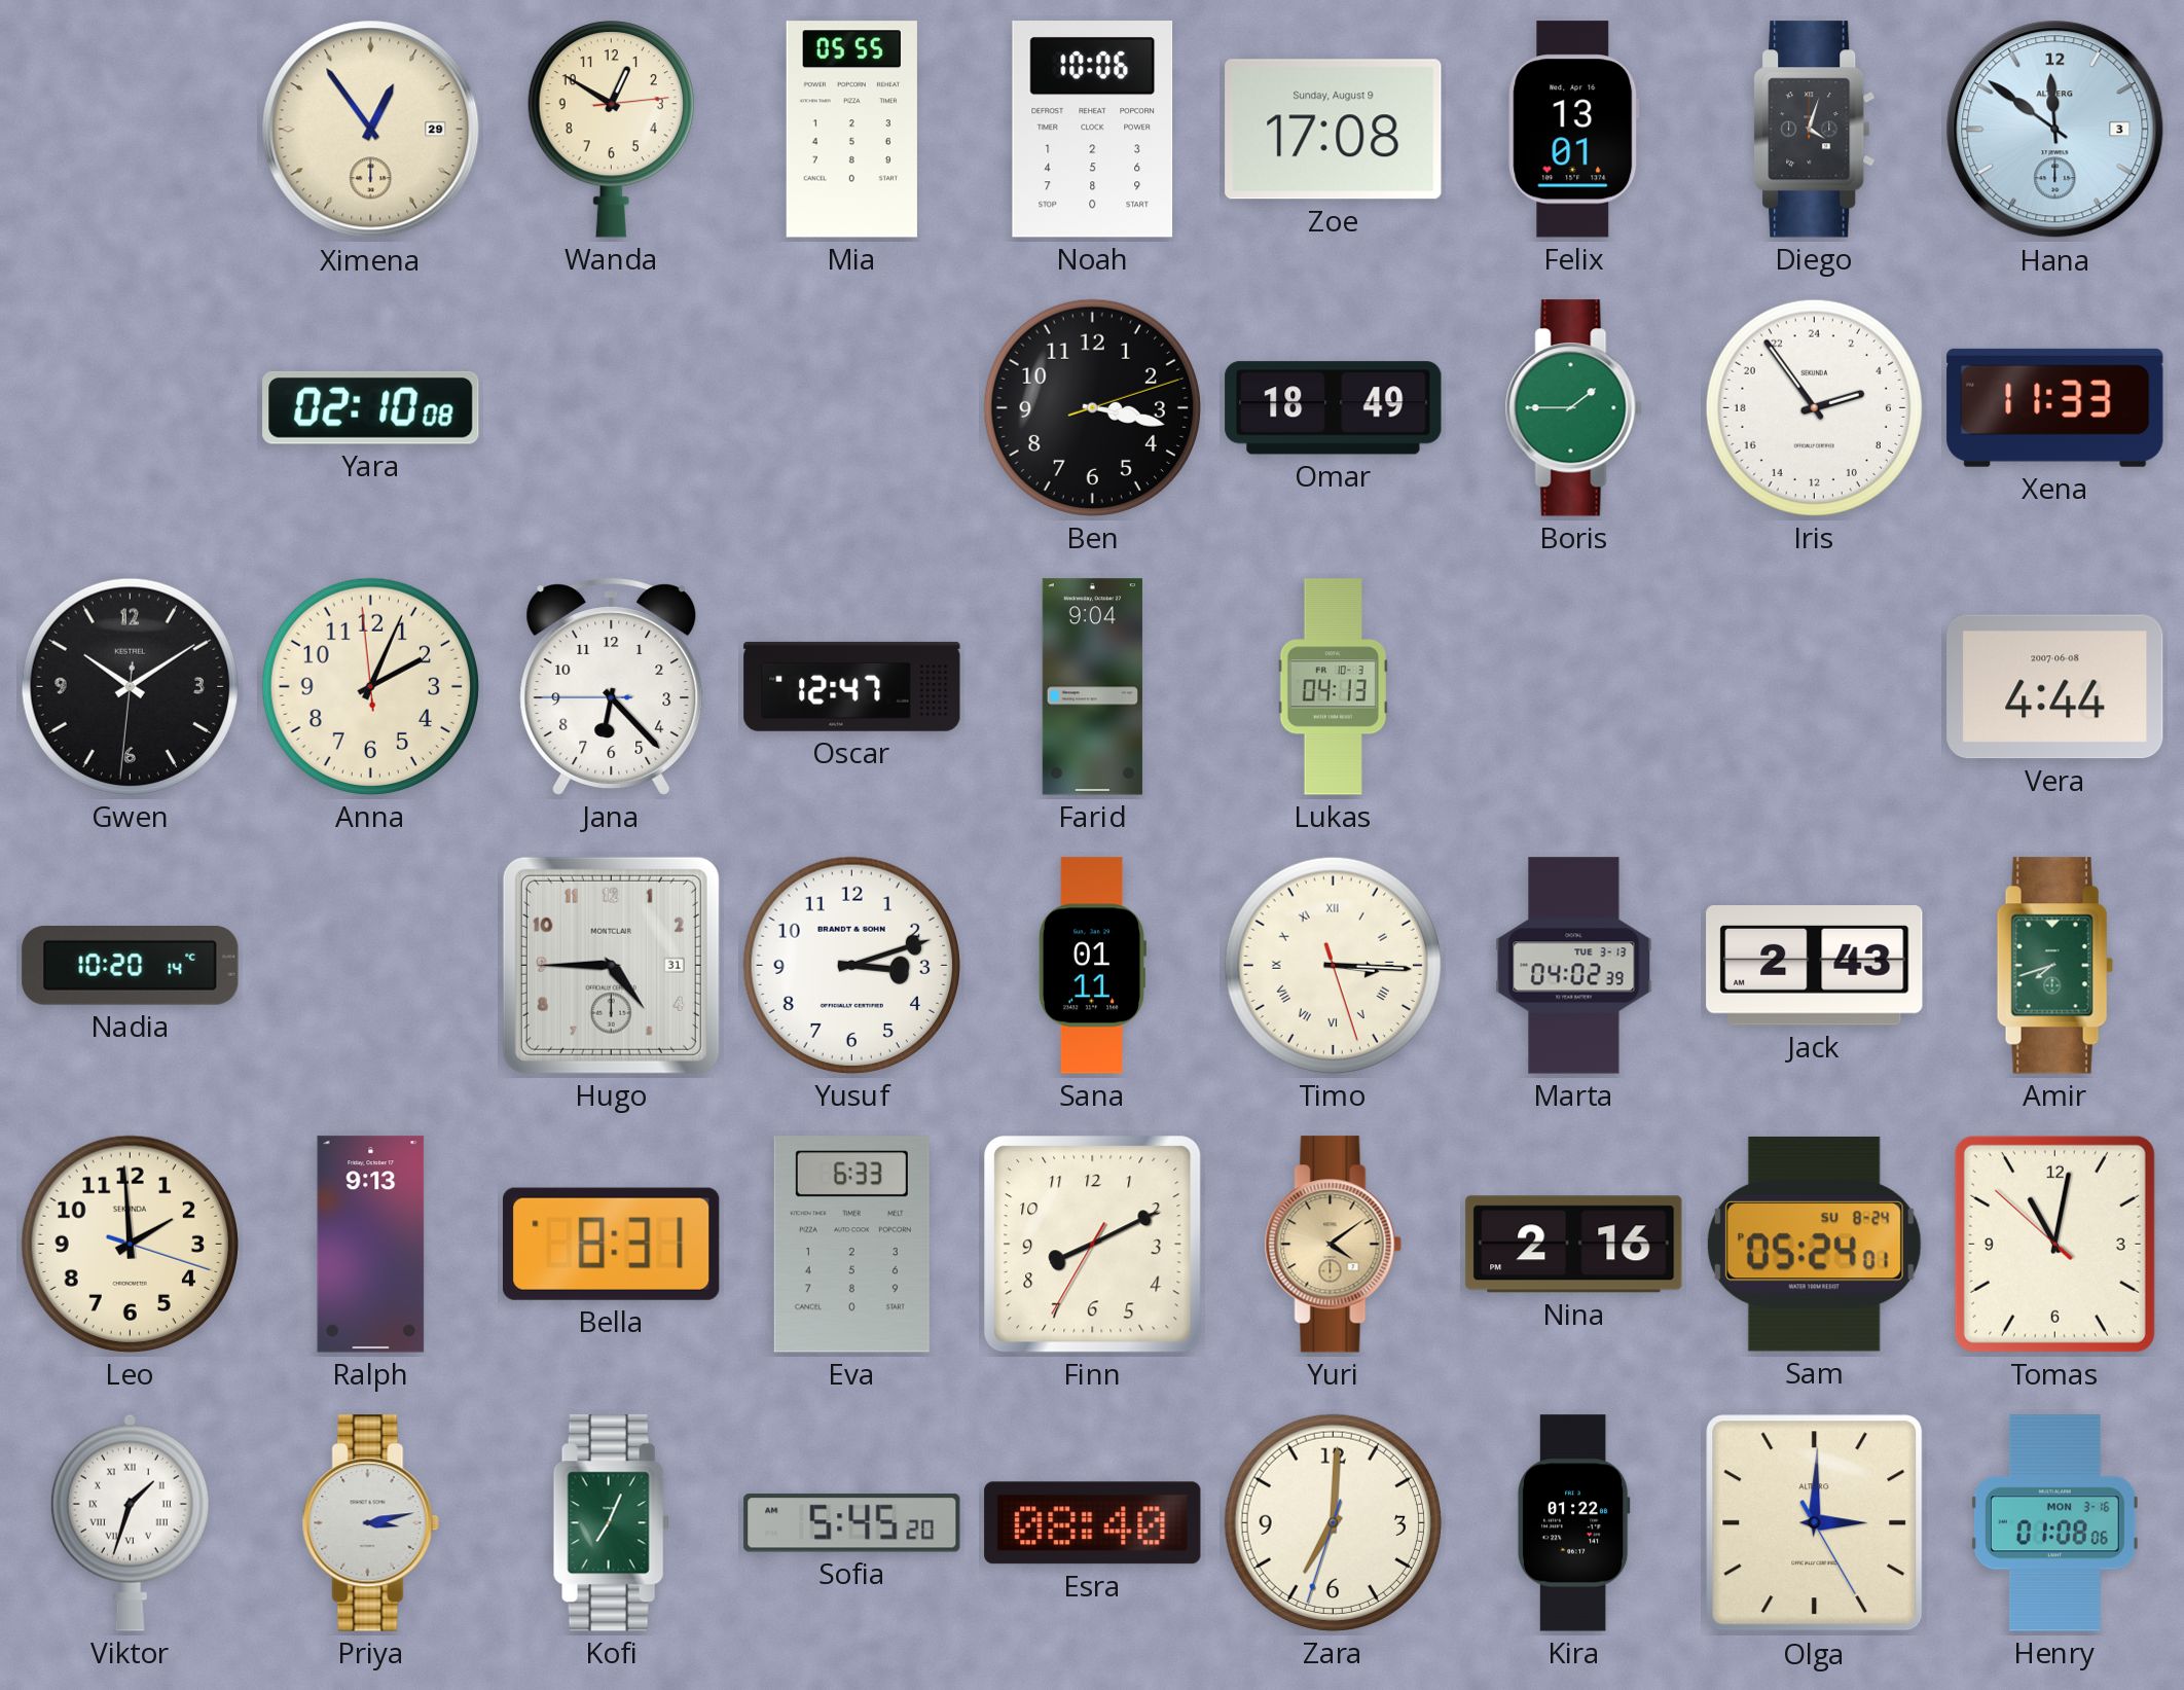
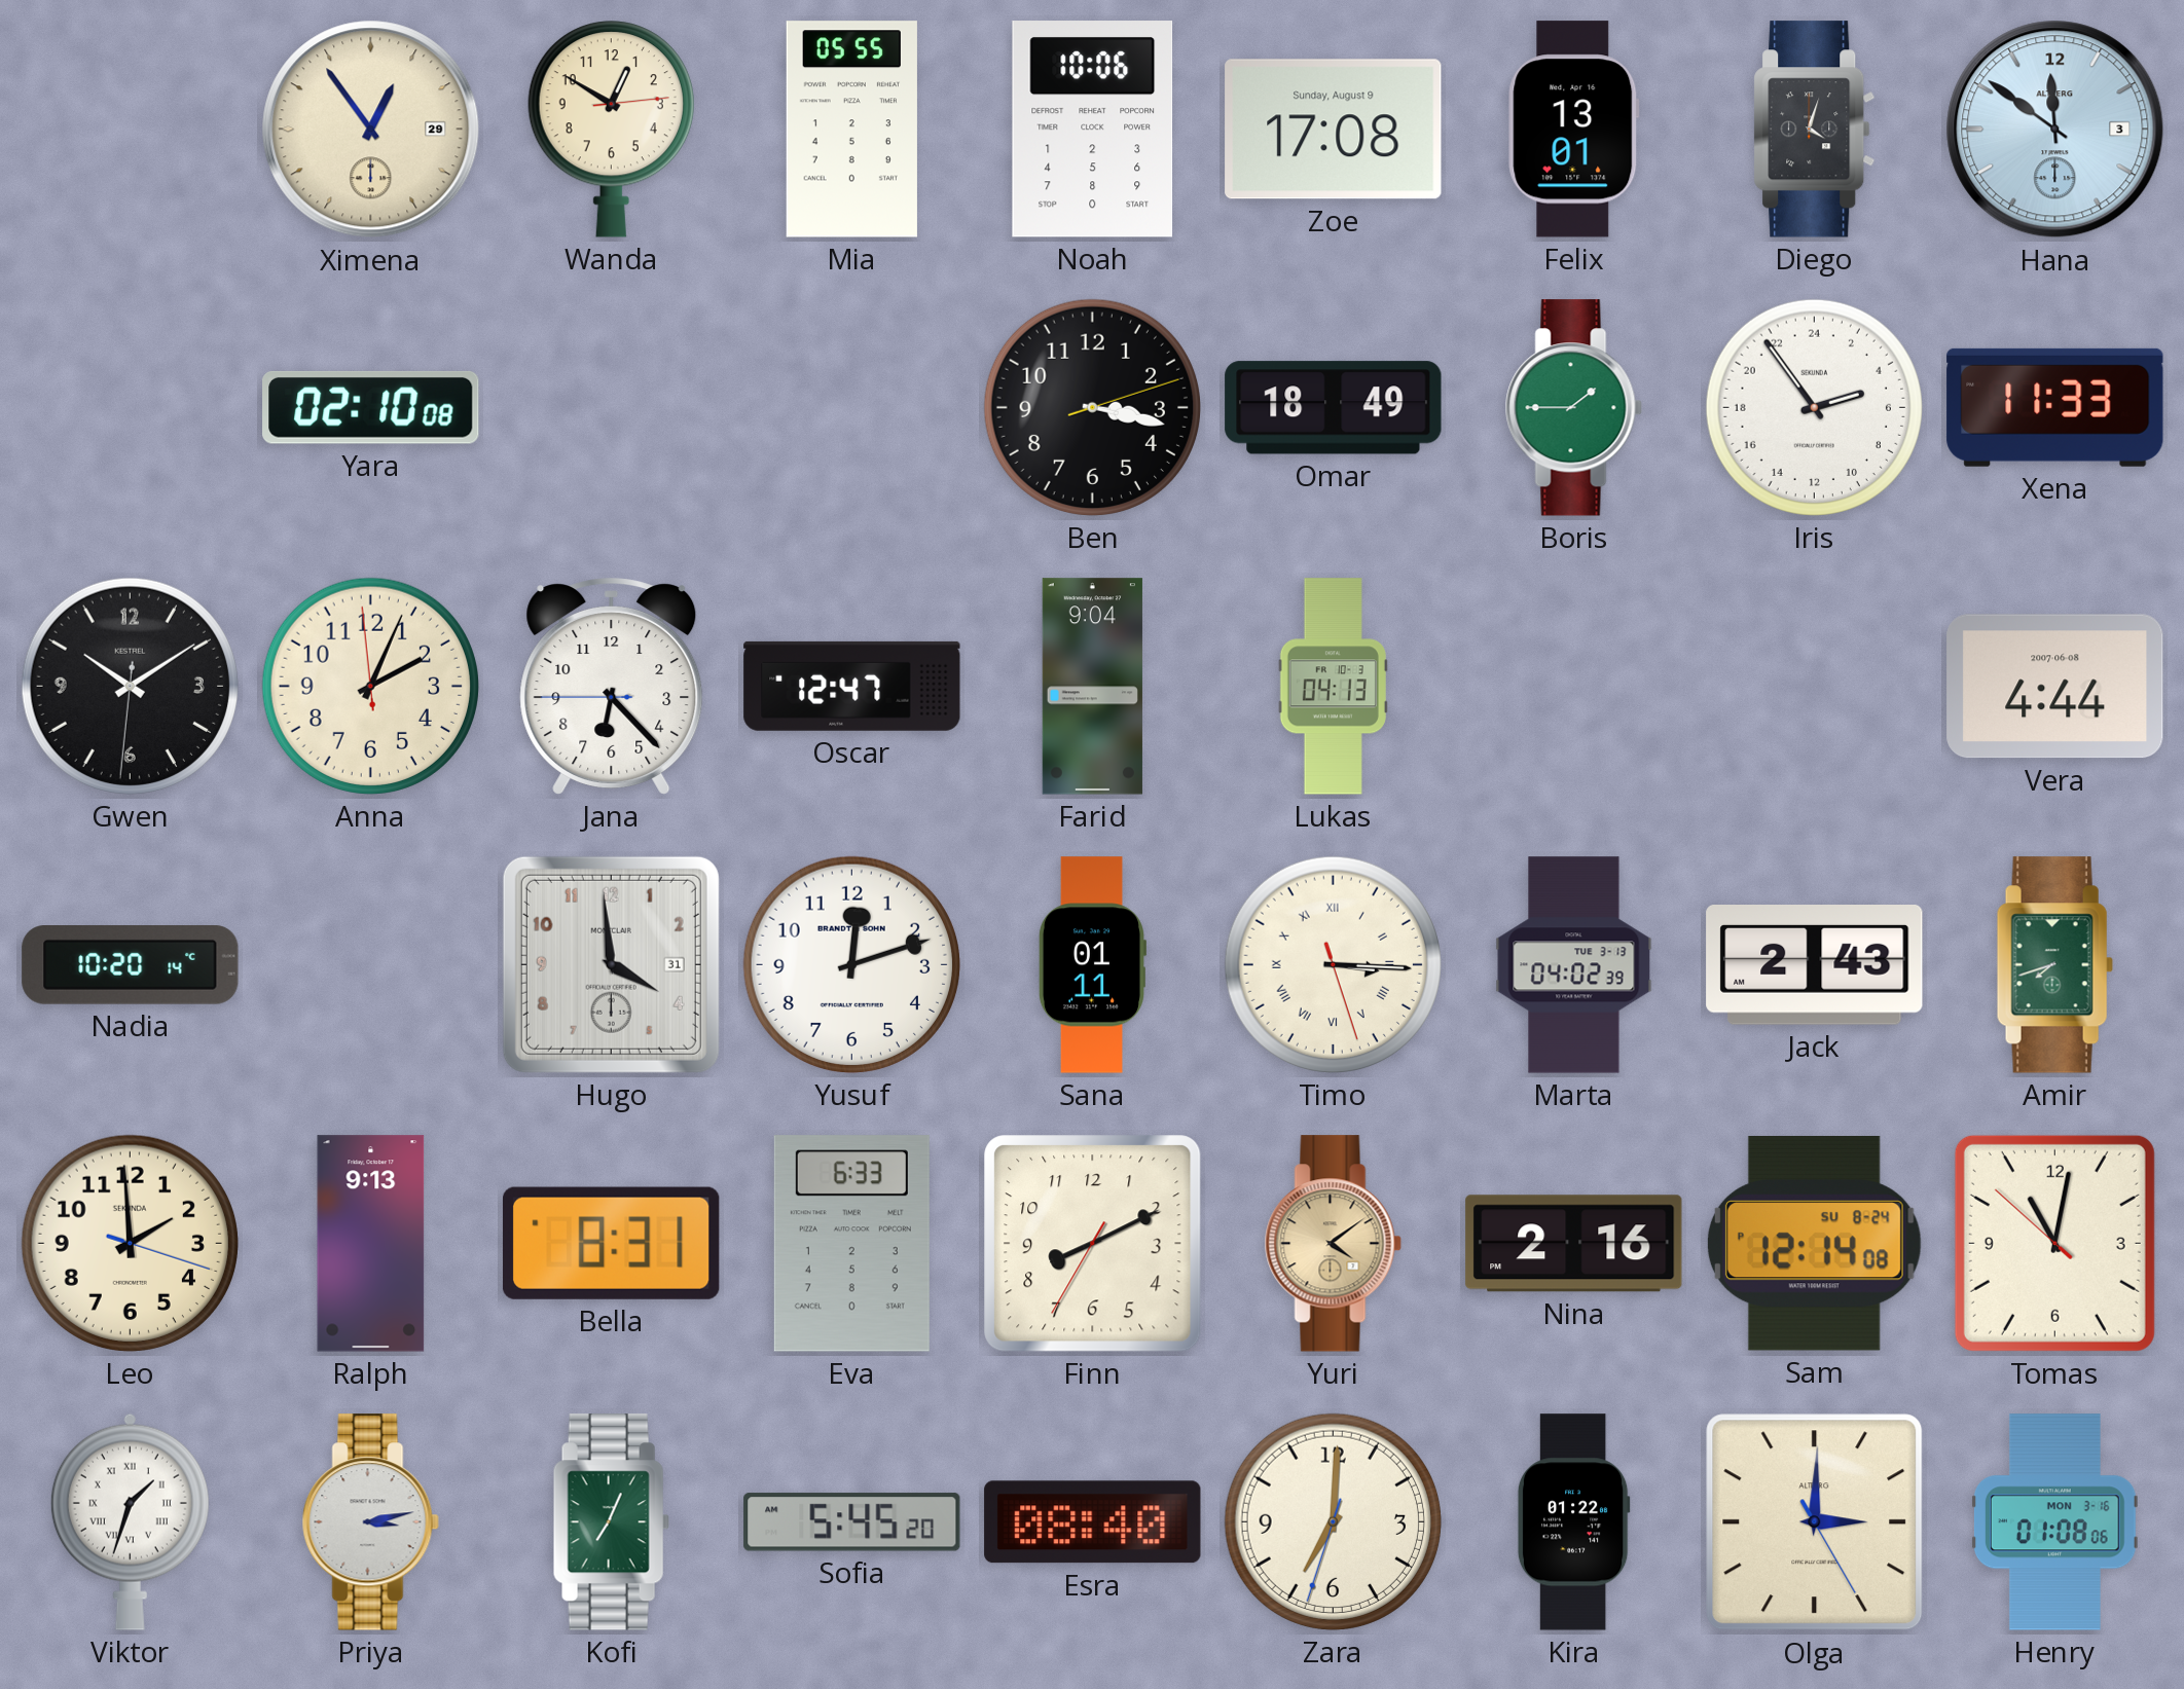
Hugo: 4:45 -> 3:59
Yusuf: 3:12 -> 12:12
Sam: 05:24 -> 12:14
